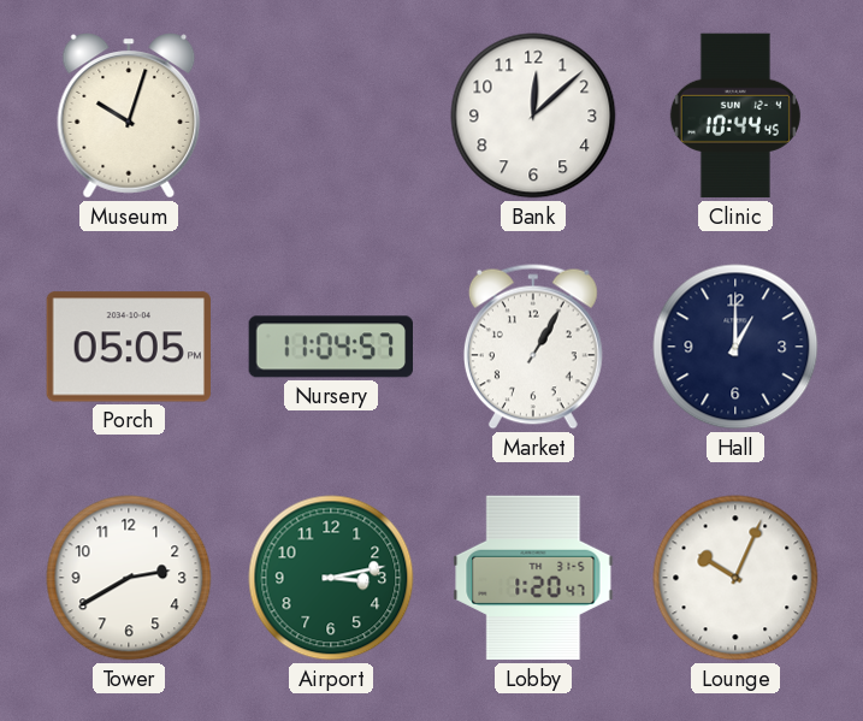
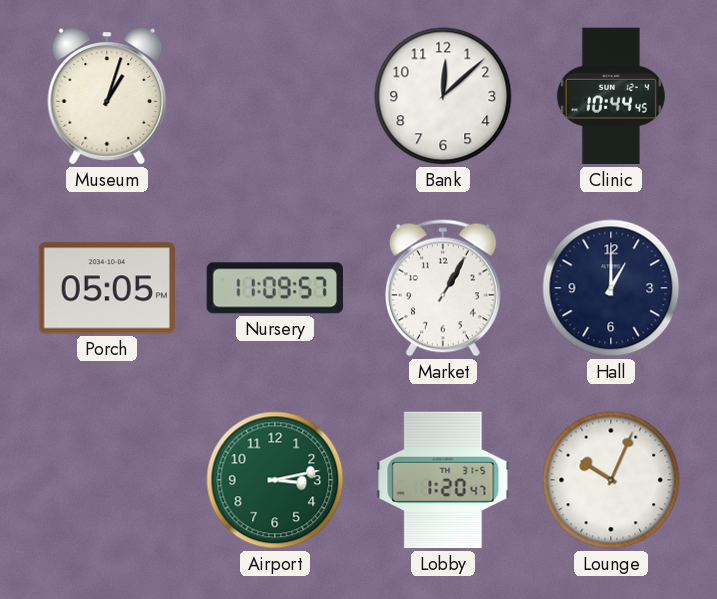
Museum: 10:03 -> 1:03
Nursery: 11:04 -> 11:09
Tower: 2:40 -> none
